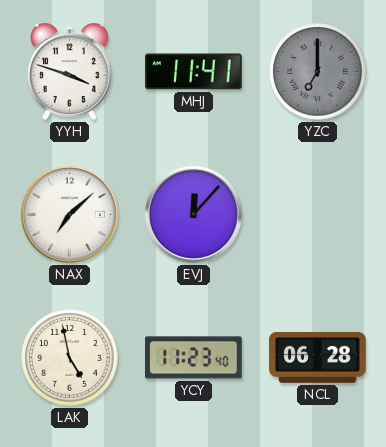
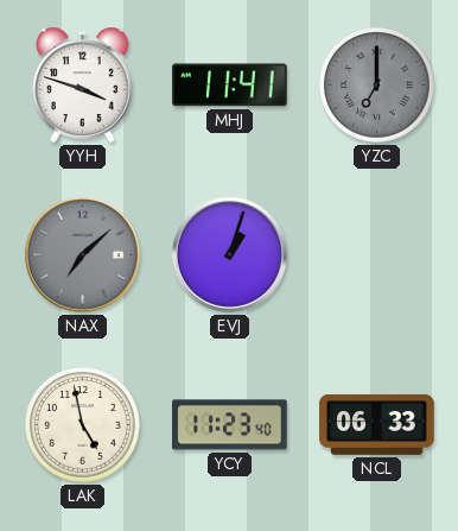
NAX dial: white -> grey
EVJ: 12:07 -> 1:03
NCL: 06:28 -> 06:33
